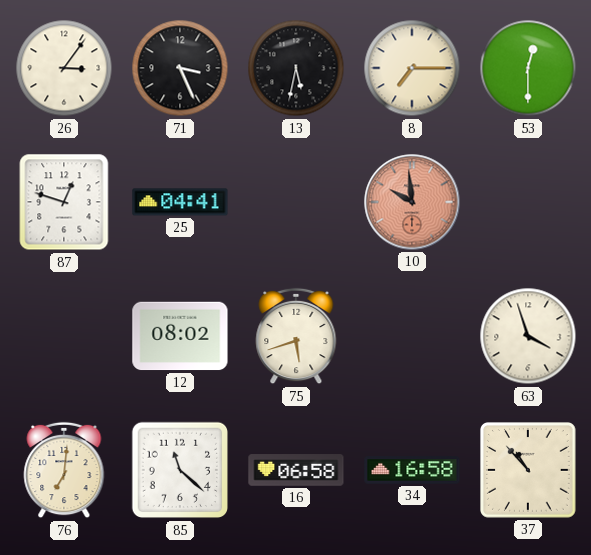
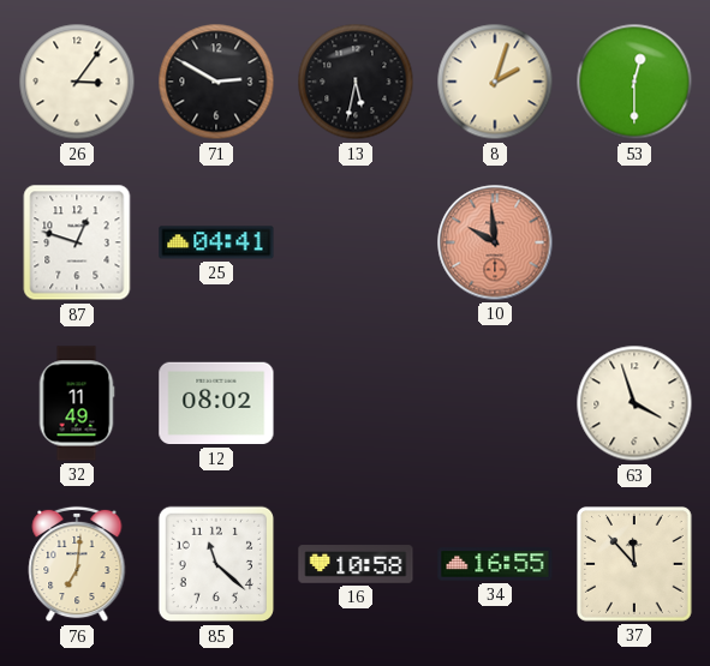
71: 3:26 -> 2:50
8: 7:15 -> 2:03
32: none -> 11:49
75: 5:42 -> none
16: 06:58 -> 10:58
34: 16:58 -> 16:55
37: 10:53 -> 11:53
